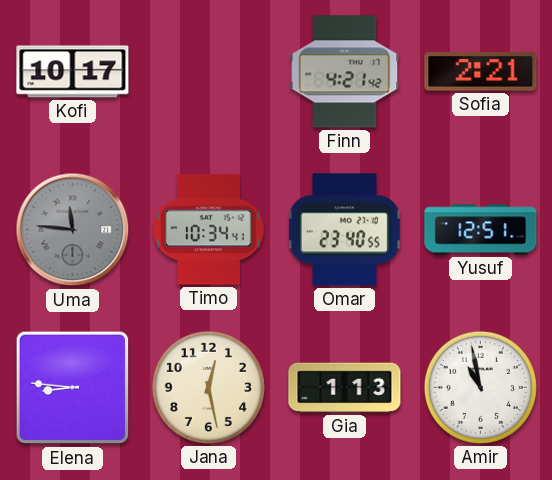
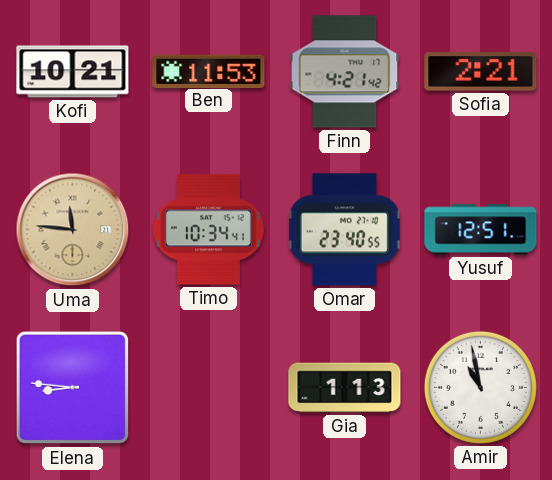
Kofi: 10:17 -> 10:21
Ben: none -> 11:53
Uma dial: grey -> champagne
Jana: 12:28 -> none
